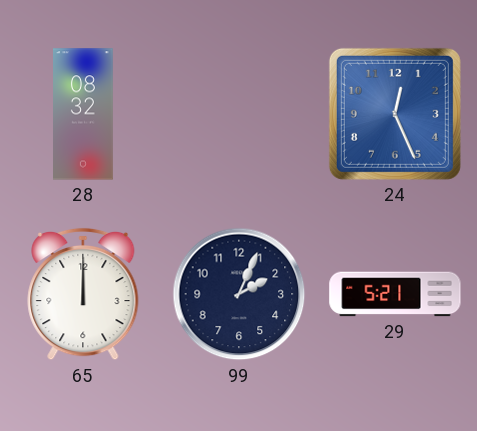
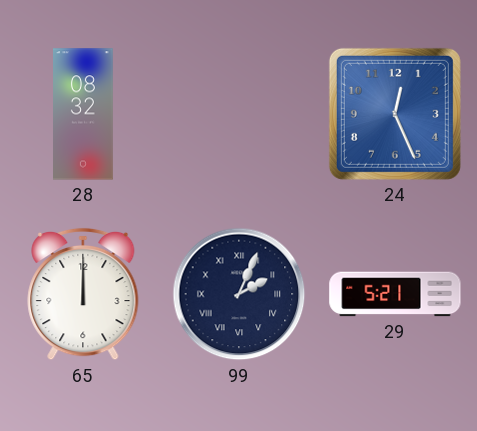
99 numerals: Arabic -> Roman
